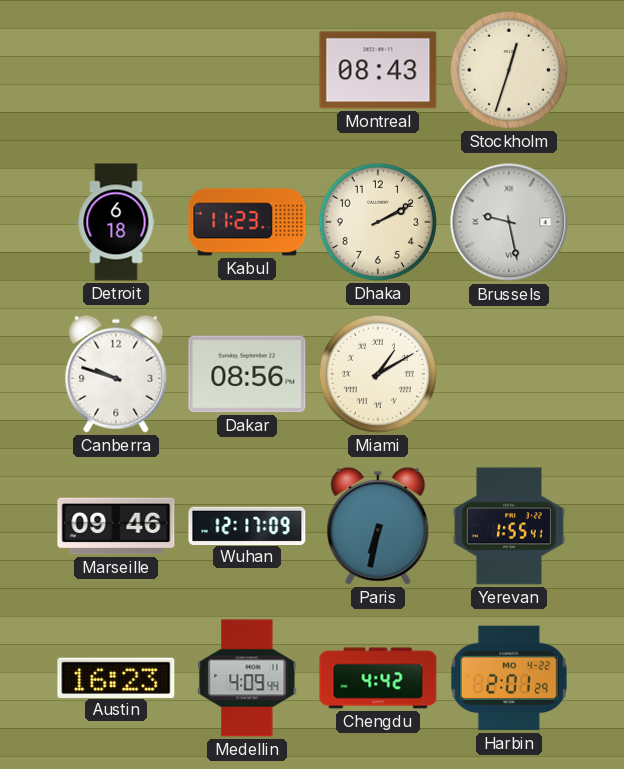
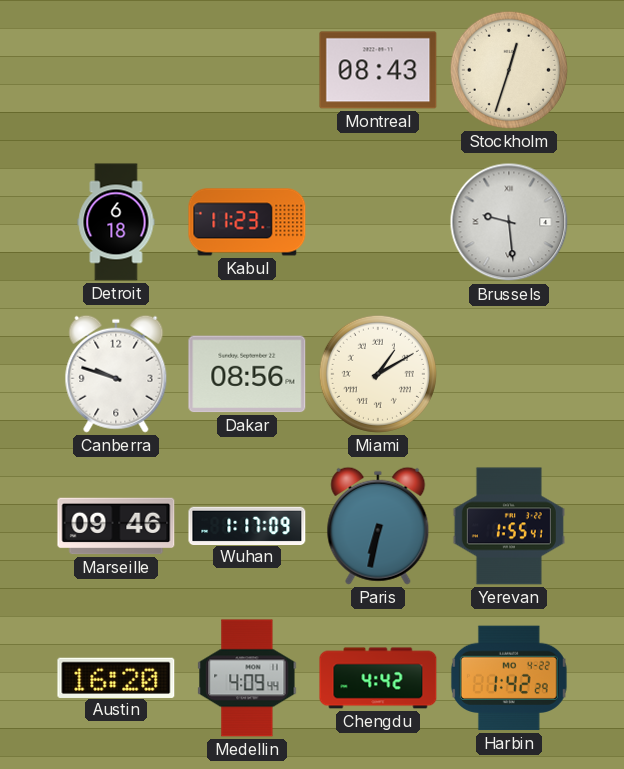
Dhaka: 2:10 -> none
Brussels: 9:28 -> 9:29
Wuhan: 12:17 -> 1:17
Austin: 16:23 -> 16:20
Harbin: 2:01 -> 1:42
